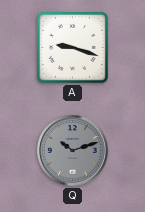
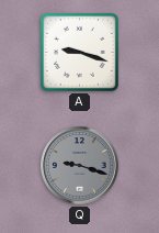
Q: 10:12 -> 9:18
